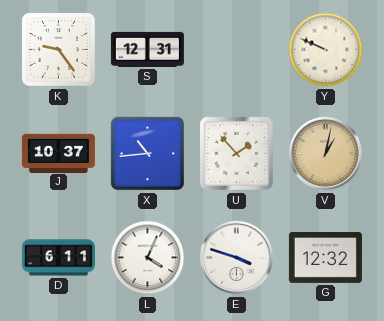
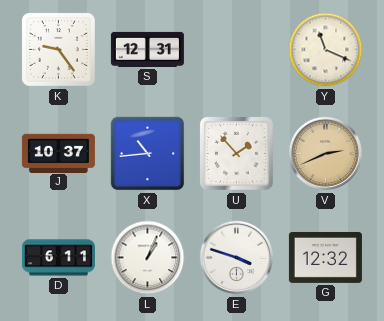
Y: 9:49 -> 11:19
V: 1:02 -> 2:41
L: 4:04 -> 1:04
